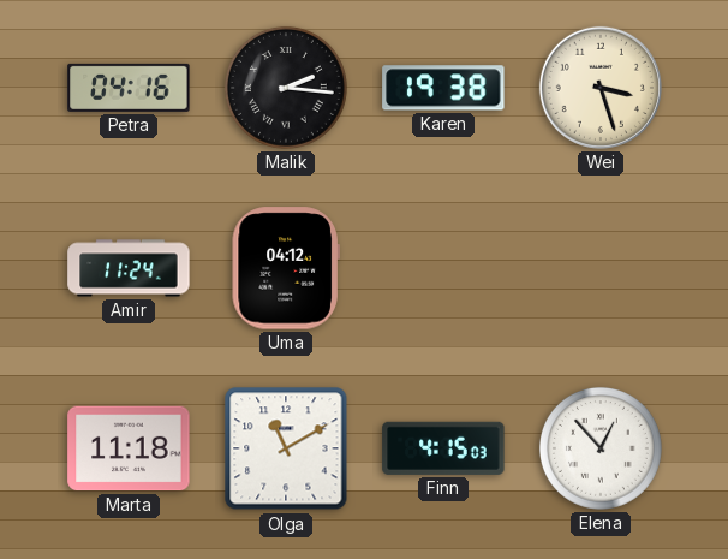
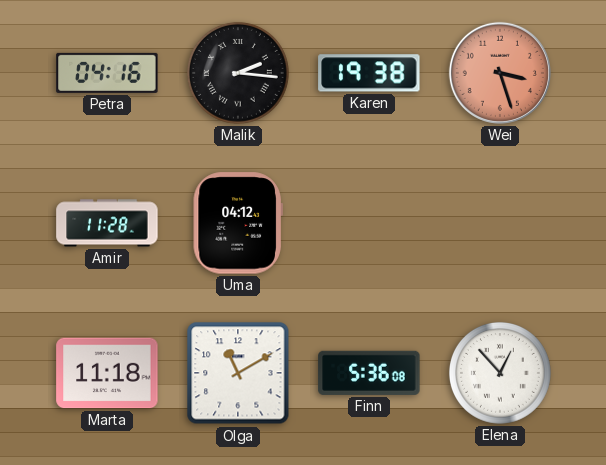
Wei dial: cream -> salmon
Amir: 11:24 -> 11:28
Finn: 4:15 -> 5:36
